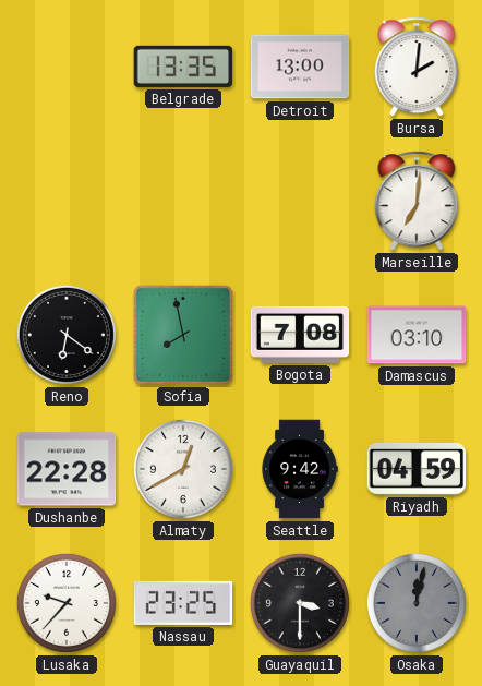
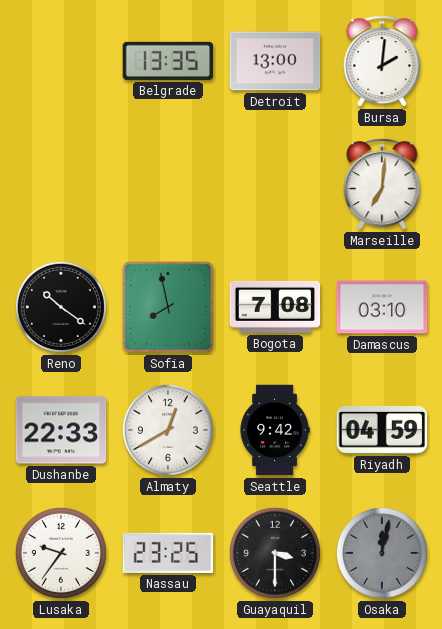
Reno: 6:21 -> 10:21
Dushanbe: 22:28 -> 22:33
Lusaka: 9:37 -> 9:36
